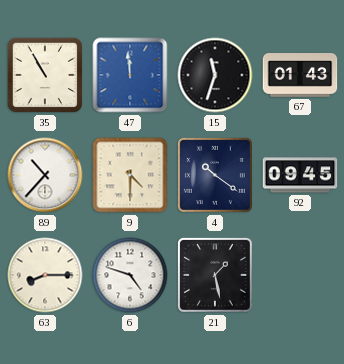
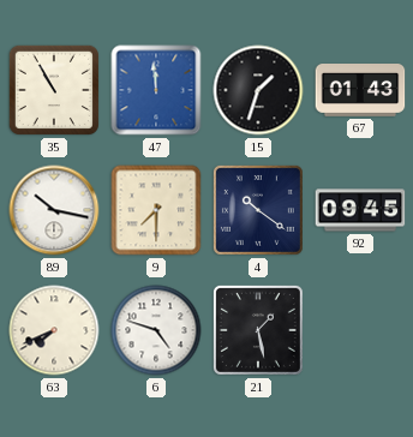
15: 11:33 -> 1:33
89: 10:37 -> 10:17
9: 4:30 -> 7:30
63: 8:15 -> 7:41
